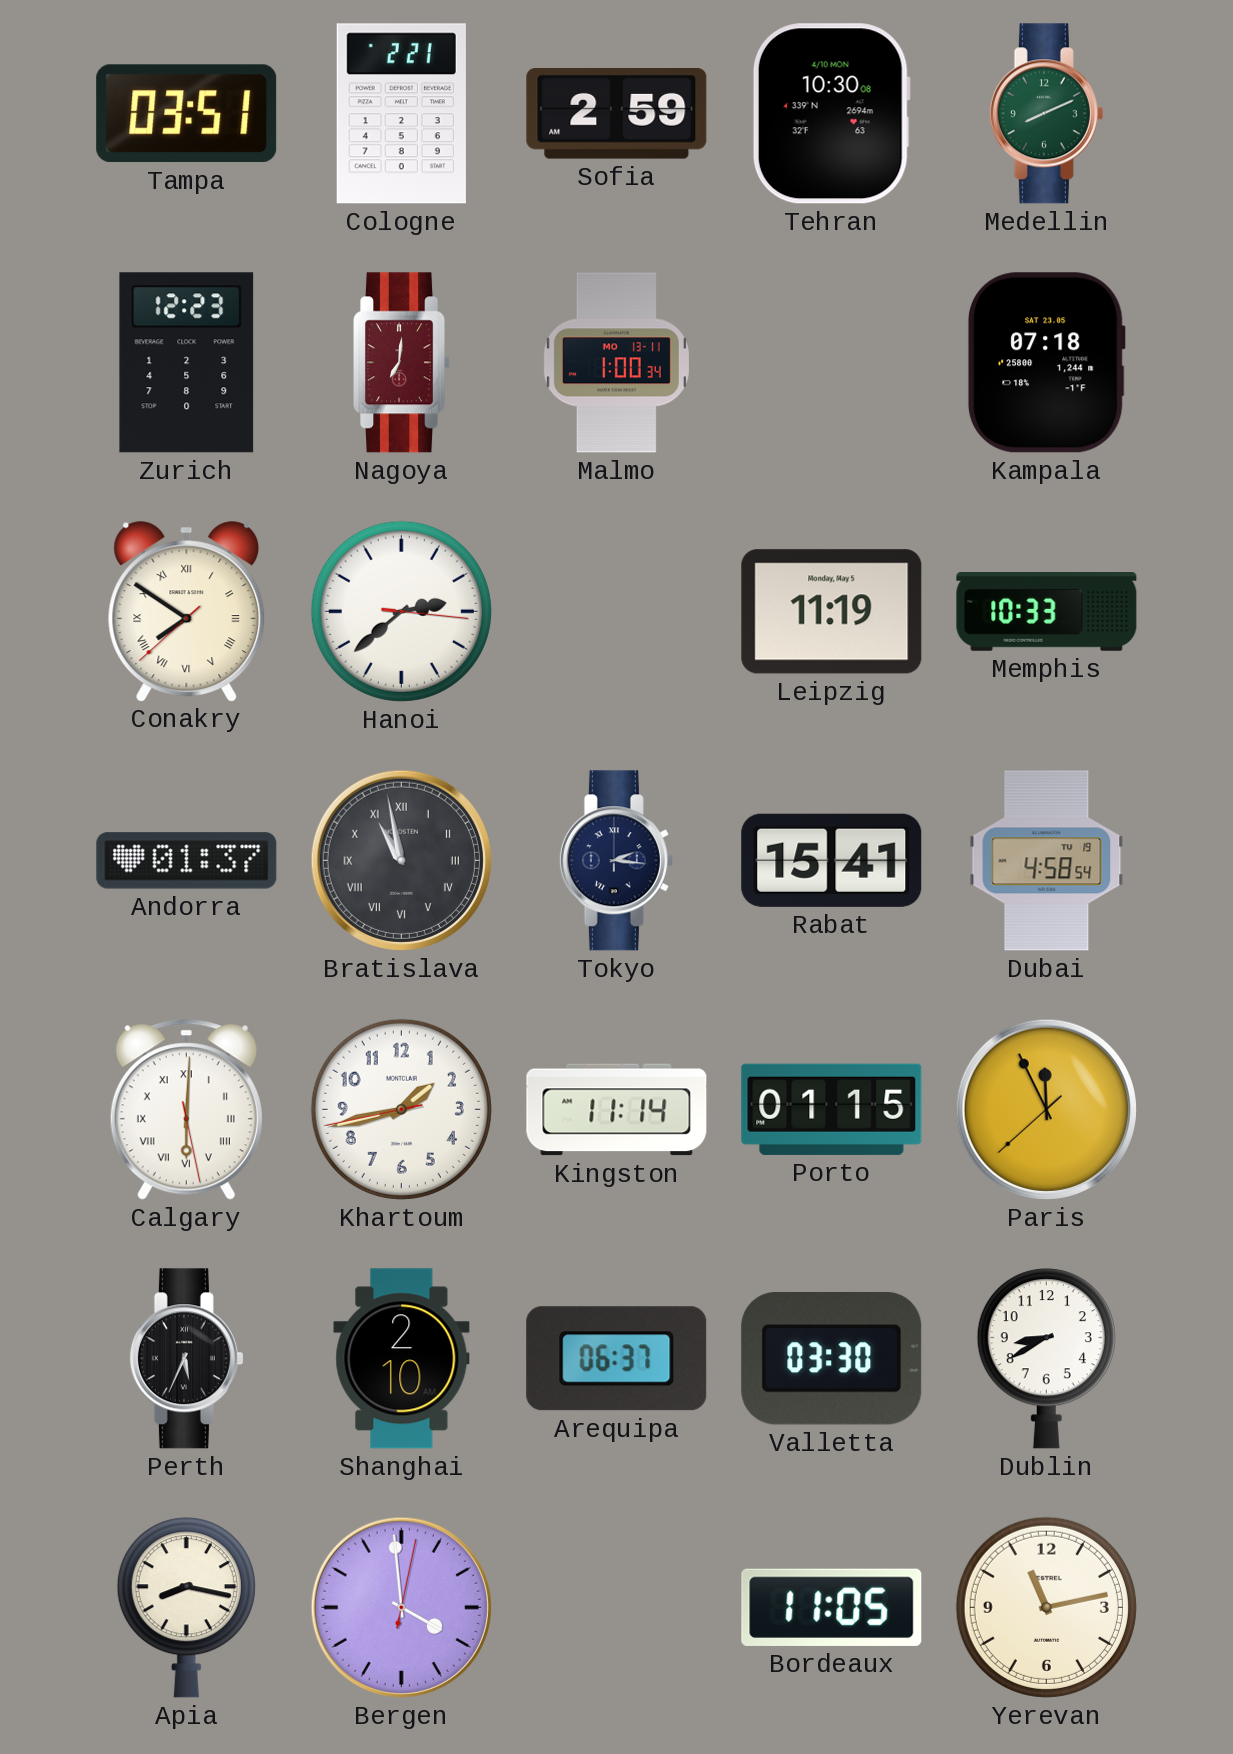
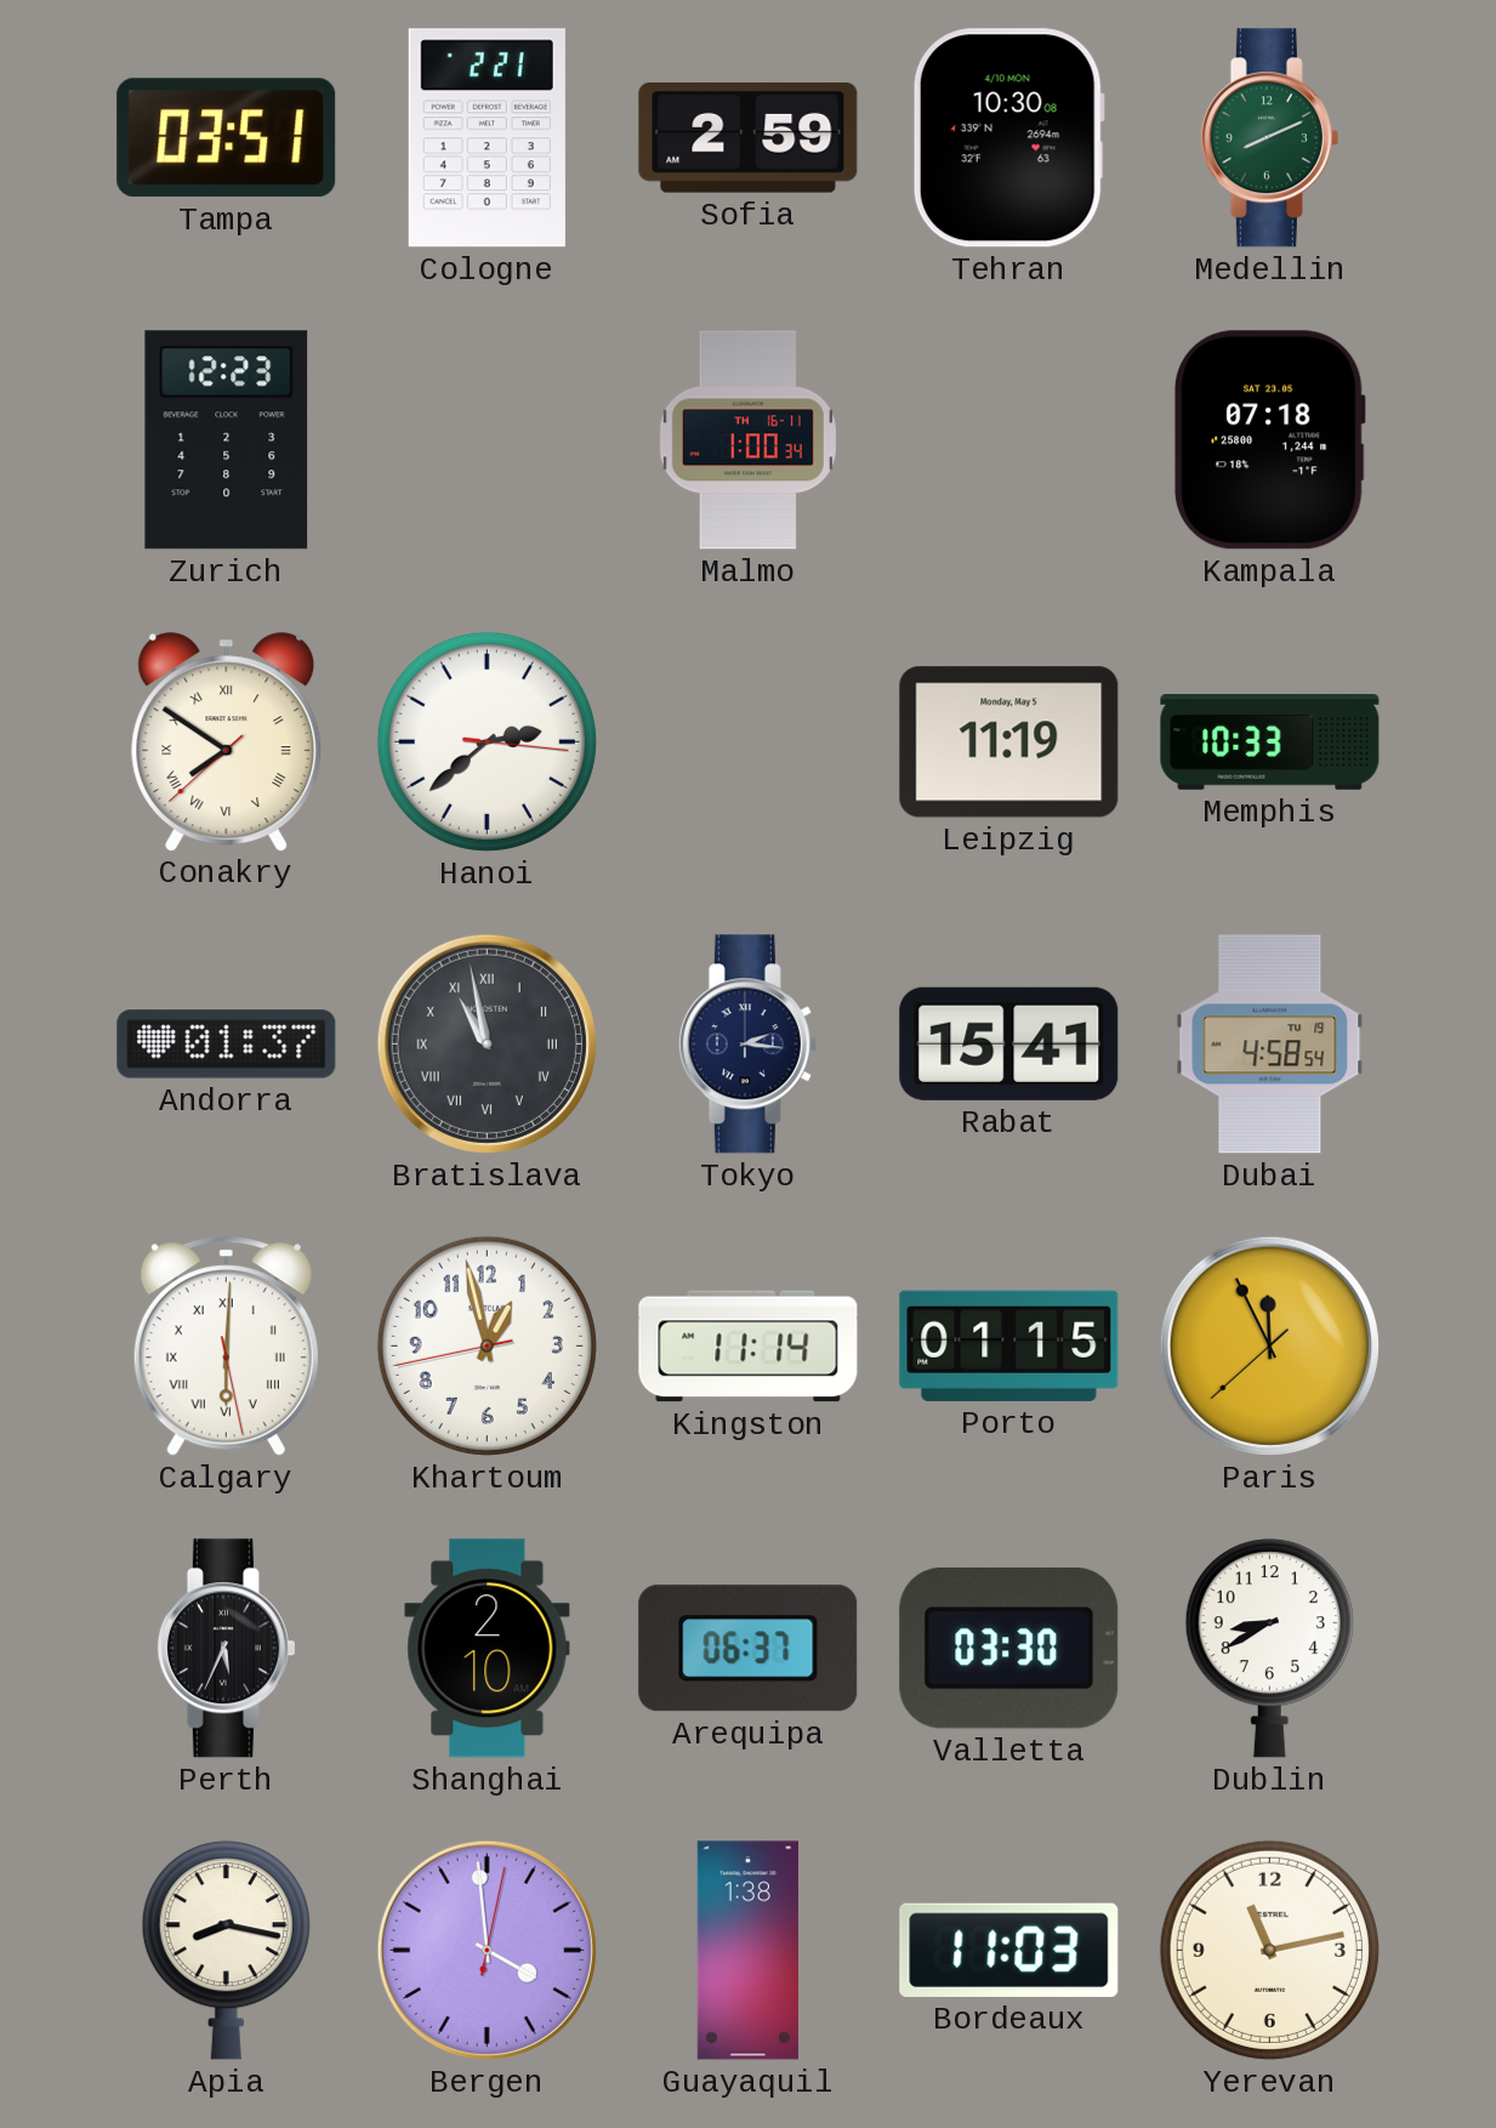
Nagoya: 7:01 -> none
Malmo date: MO 13-11 -> TH 16-11
Khartoum: 1:42 -> 12:57
Guayaquil: none -> 1:38
Bordeaux: 11:05 -> 11:03
